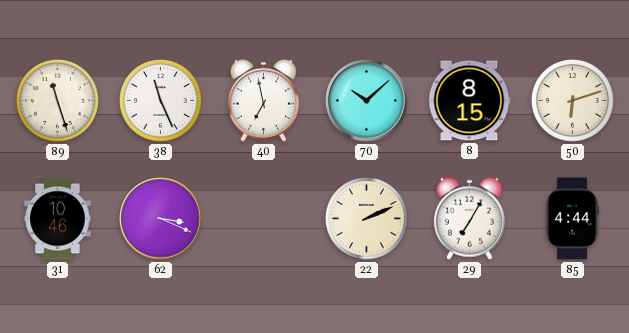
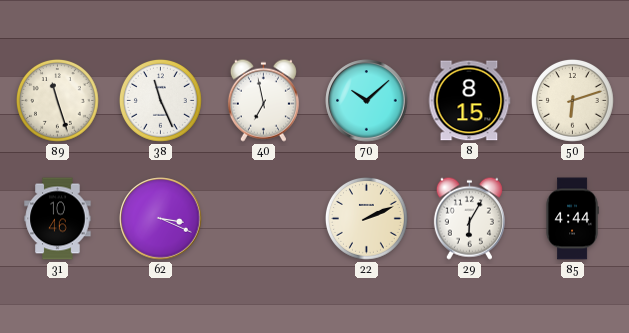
29: 7:05 -> 6:05
